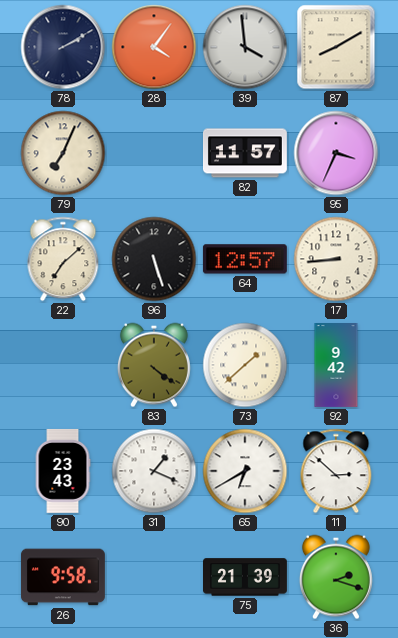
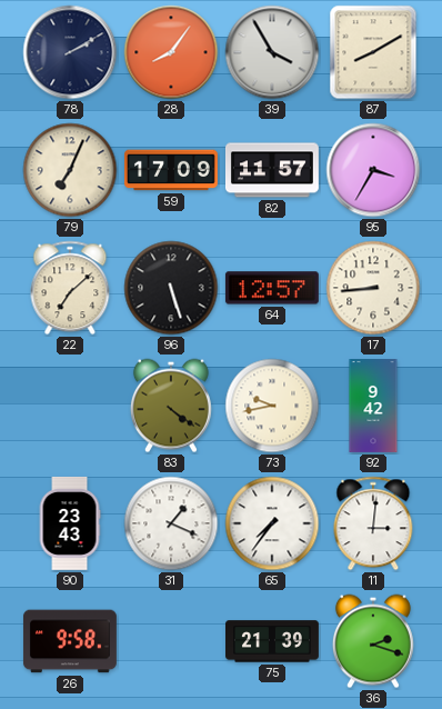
28: 4:06 -> 8:06
39: 3:59 -> 3:55
59: none -> 17:09
95: 3:34 -> 3:35
73: 1:38 -> 9:43
65: 6:40 -> 7:36
11: 2:52 -> 3:01
